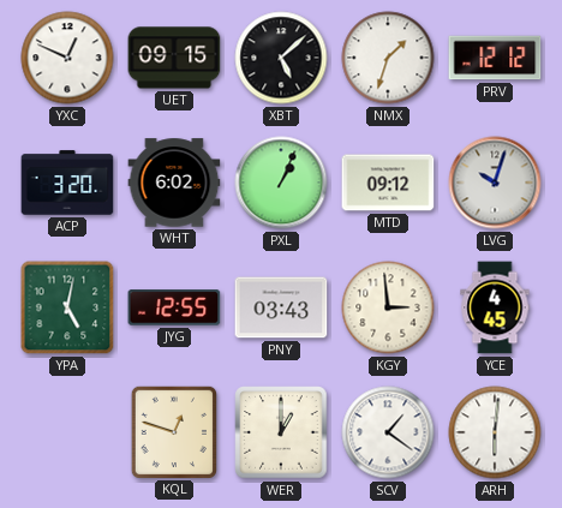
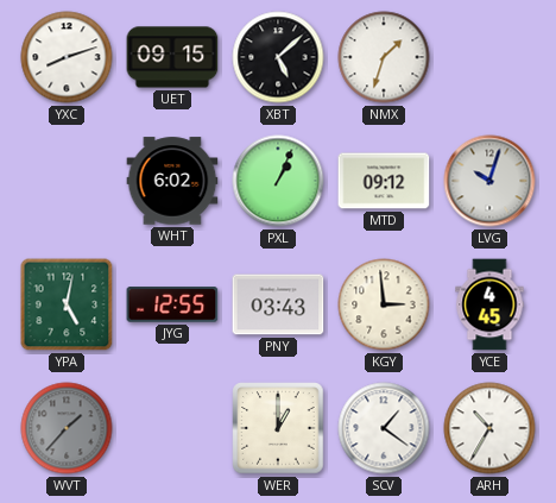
YXC: 12:49 -> 8:12
PRV: 12:12 -> none
ACP: 3:20 -> none
WVT: none -> 1:37
KQL: 12:48 -> none
ARH: 6:01 -> 10:35
